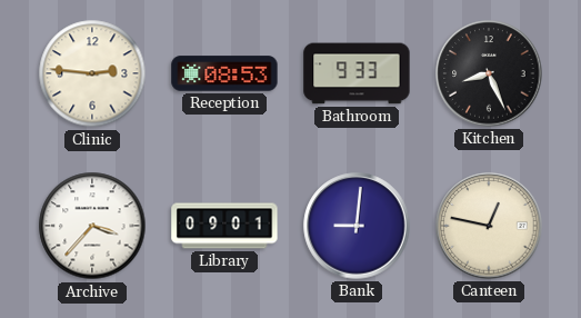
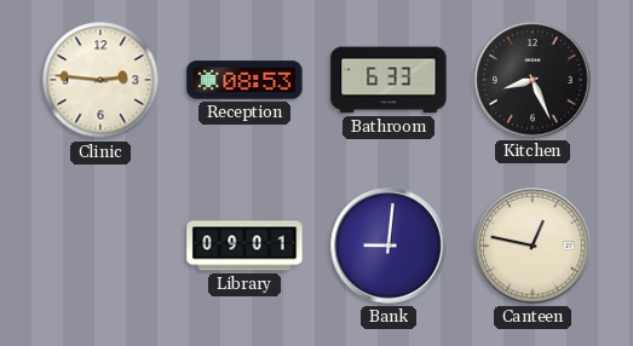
Bathroom: 9:33 -> 6:33
Archive: 3:37 -> none
